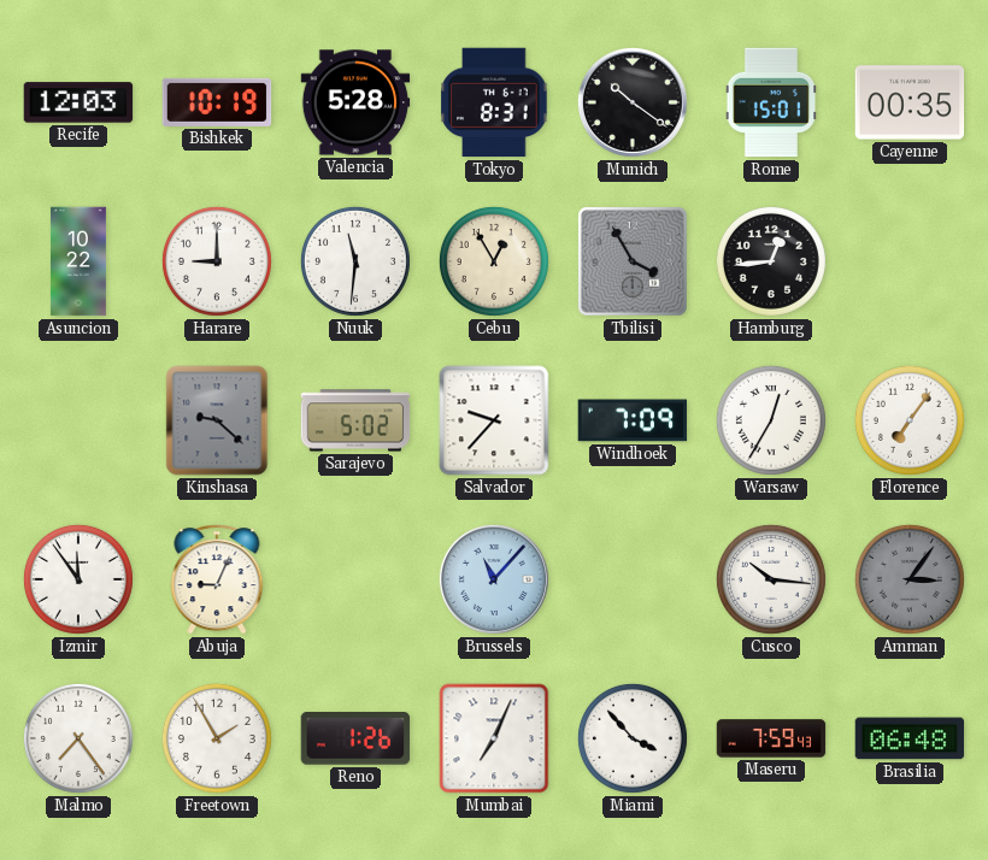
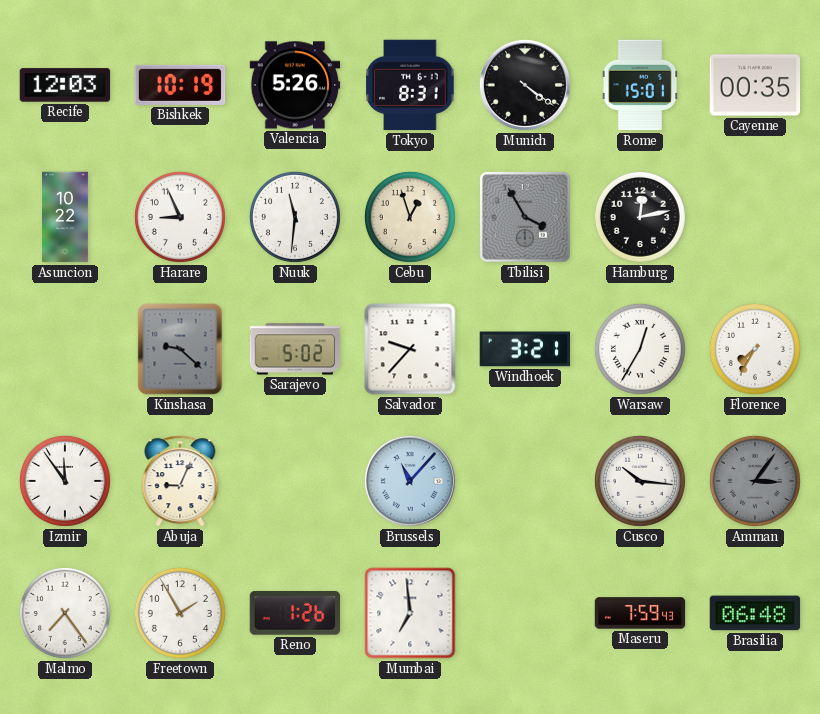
Valencia: 5:28 -> 5:26
Munich: 10:21 -> 4:21
Harare: 9:00 -> 8:56
Cebu: 12:55 -> 12:57
Hamburg: 12:44 -> 12:13
Windhoek: 7:09 -> 3:21
Florence: 7:06 -> 7:35
Mumbai: 7:04 -> 6:59
Miami: 3:53 -> none
